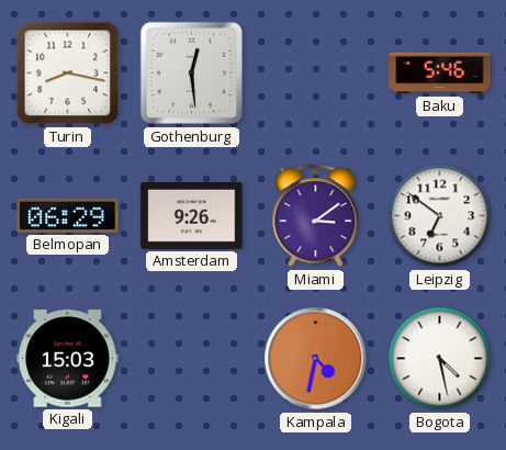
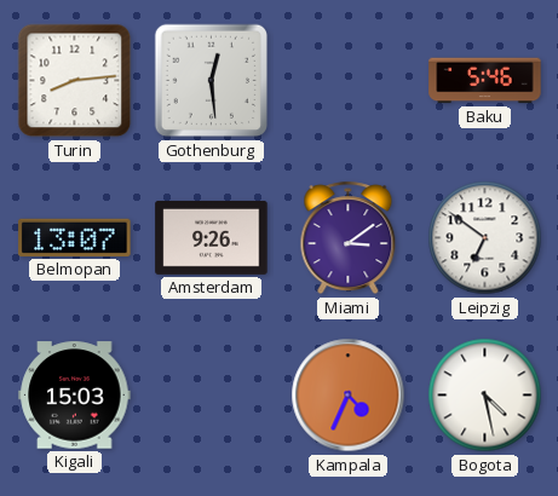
Turin: 8:17 -> 8:14
Belmopan: 06:29 -> 13:07
Kampala: 4:32 -> 4:34
